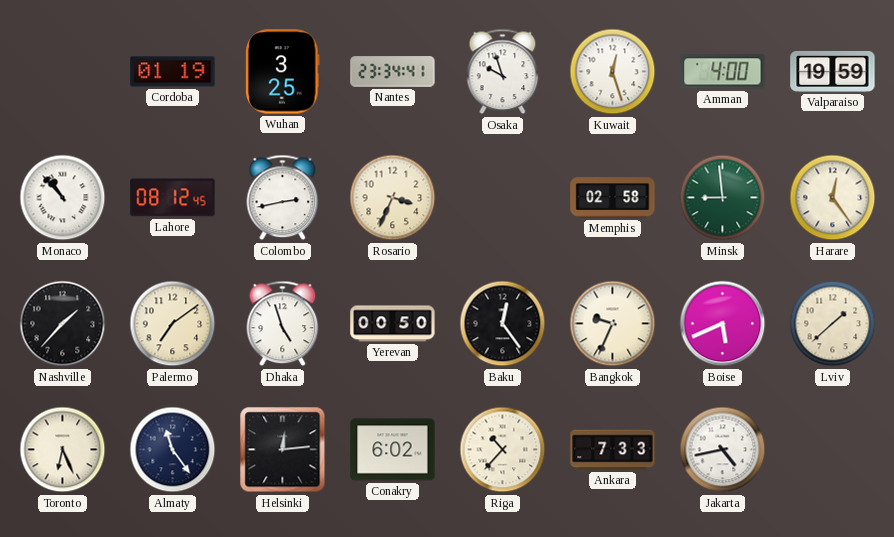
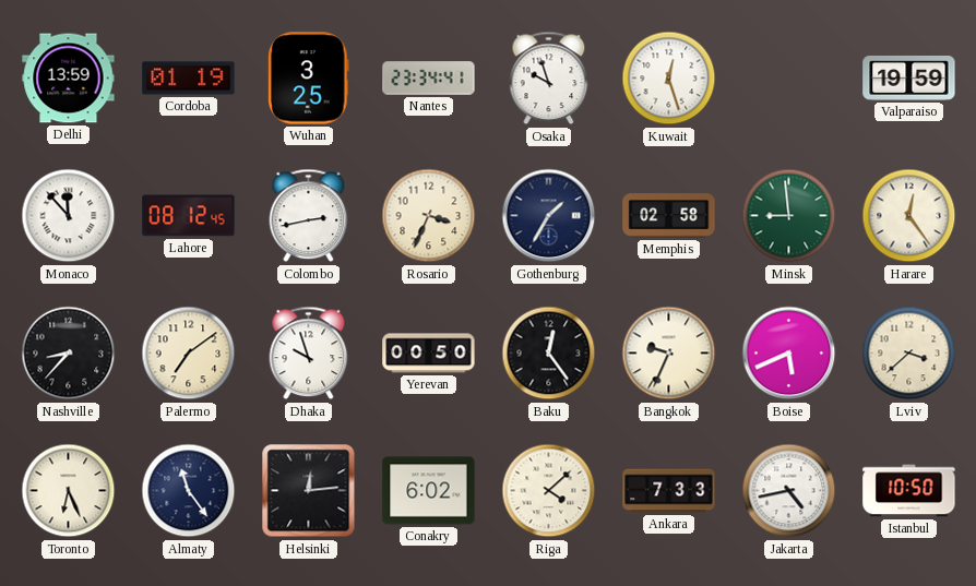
Delhi: none -> 13:59
Amman: 4:00 -> none
Monaco: 10:53 -> 11:53
Gothenburg: none -> 1:35
Nashville: 1:37 -> 8:37
Dhaka: 4:57 -> 9:57
Lviv: 1:38 -> 3:38
Riga: 10:37 -> 4:08
Istanbul: none -> 10:50
